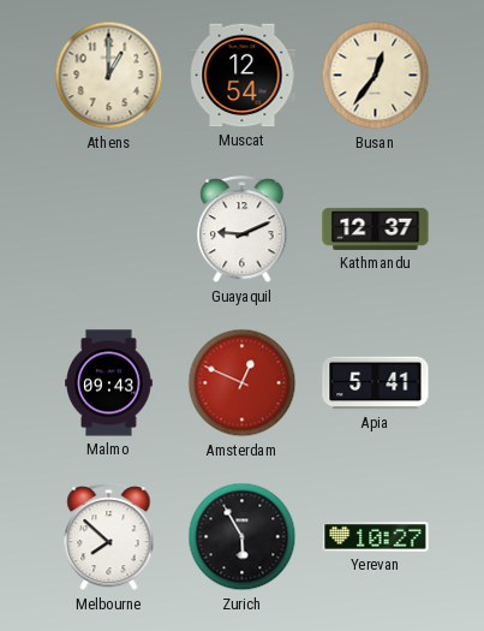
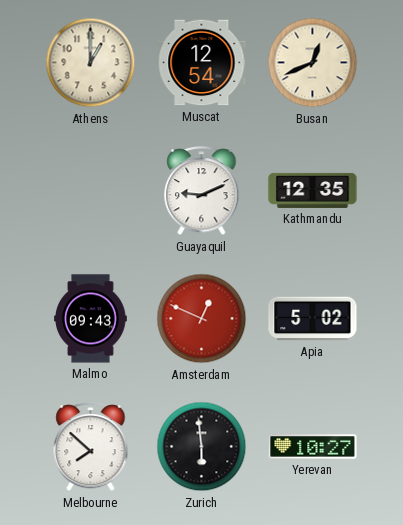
Busan: 12:36 -> 12:41
Kathmandu: 12:37 -> 12:35
Apia: 5:41 -> 5:02
Zurich: 5:55 -> 5:59
